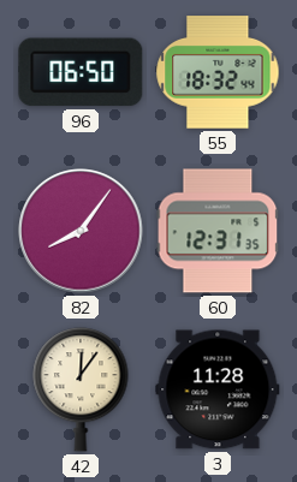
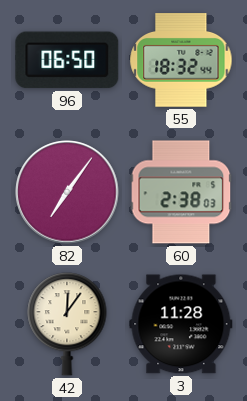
82: 8:06 -> 7:06
60: 12:31 -> 2:38
